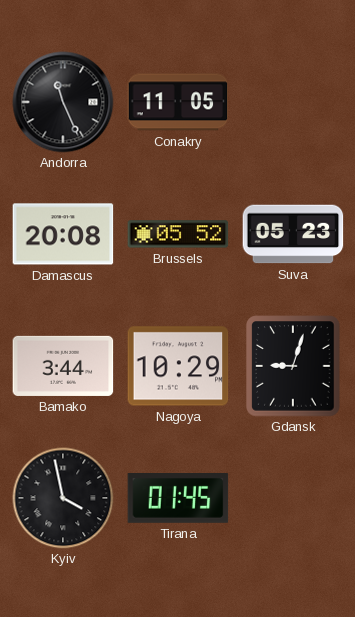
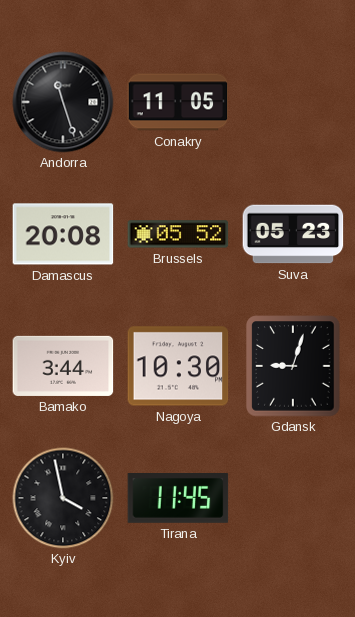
Andorra: 11:26 -> 11:27
Nagoya: 10:29 -> 10:30
Tirana: 01:45 -> 11:45
